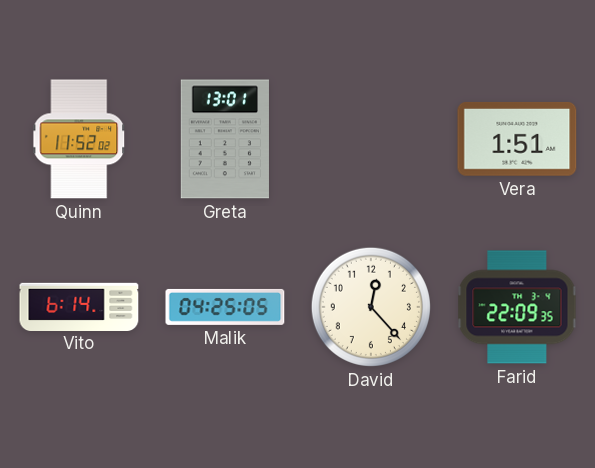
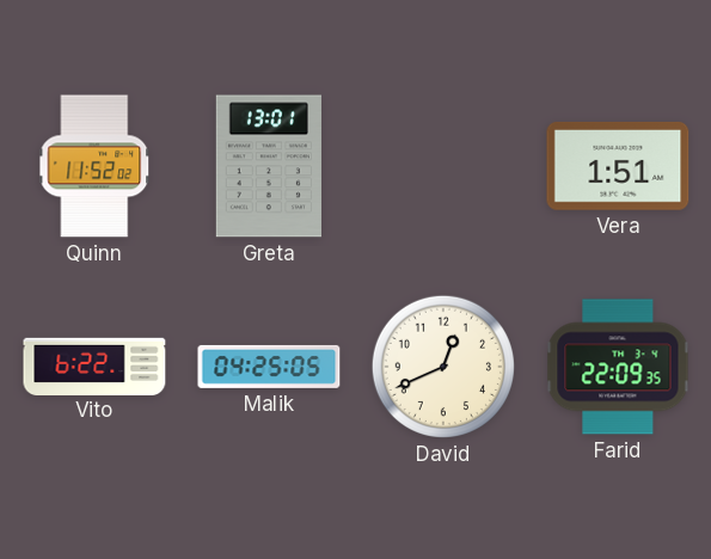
Vito: 6:14 -> 6:22
David: 12:23 -> 12:41
